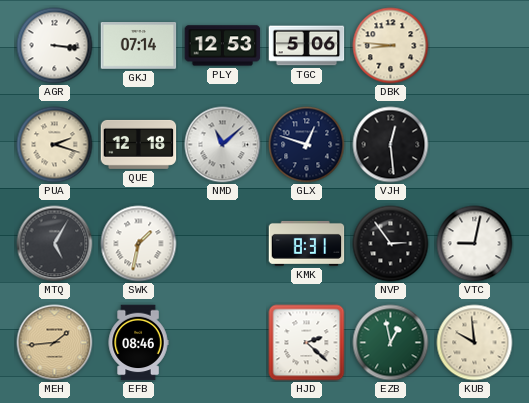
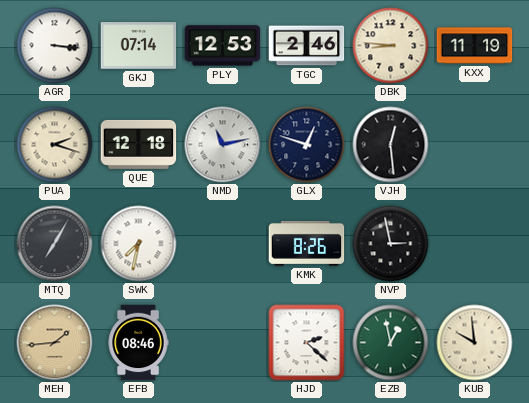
TGC: 5:06 -> 2:46
KXX: none -> 11:19
NMD: 11:08 -> 11:13
MTQ: 5:05 -> 7:05
SWK: 1:32 -> 7:32
KMK: 8:31 -> 8:26
NVP: 2:54 -> 2:58
VTC: 9:02 -> none
